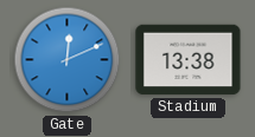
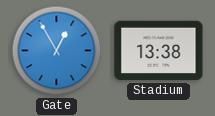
Gate: 12:11 -> 12:55
